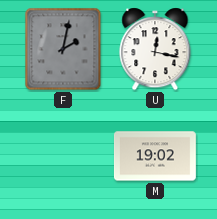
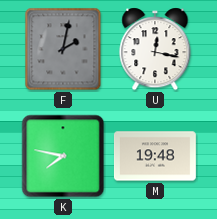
K: none -> 7:47
M: 19:02 -> 19:48
